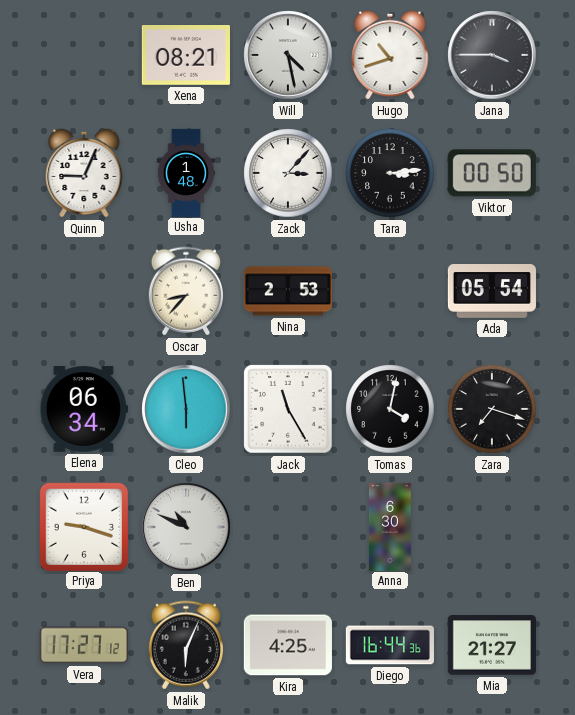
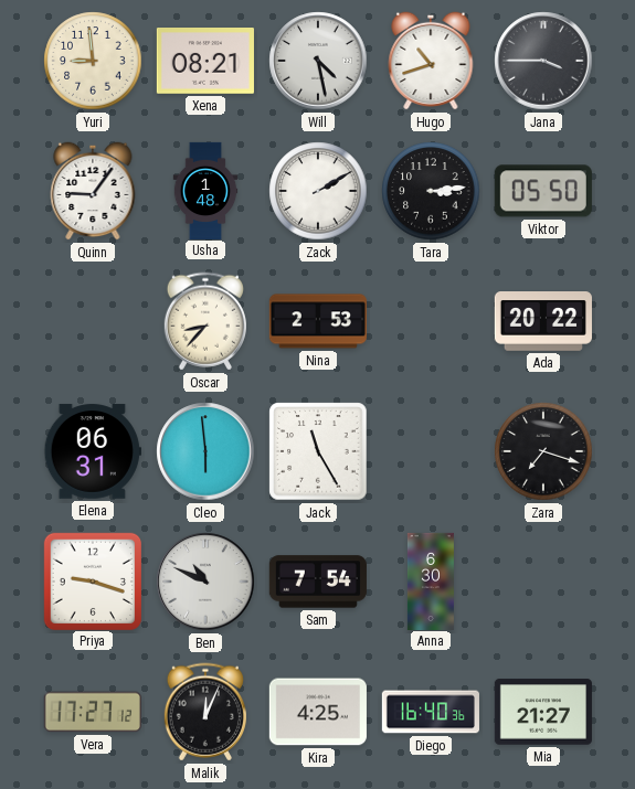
Yuri: none -> 8:59
Quinn: 9:04 -> 9:06
Zack: 3:07 -> 2:10
Viktor: 00:50 -> 05:50
Ada: 05:54 -> 20:22
Elena: 06:34 -> 06:31
Tomas: 4:02 -> none
Sam: none -> 7:54
Malik: 6:04 -> 12:04
Diego: 16:44 -> 16:40
